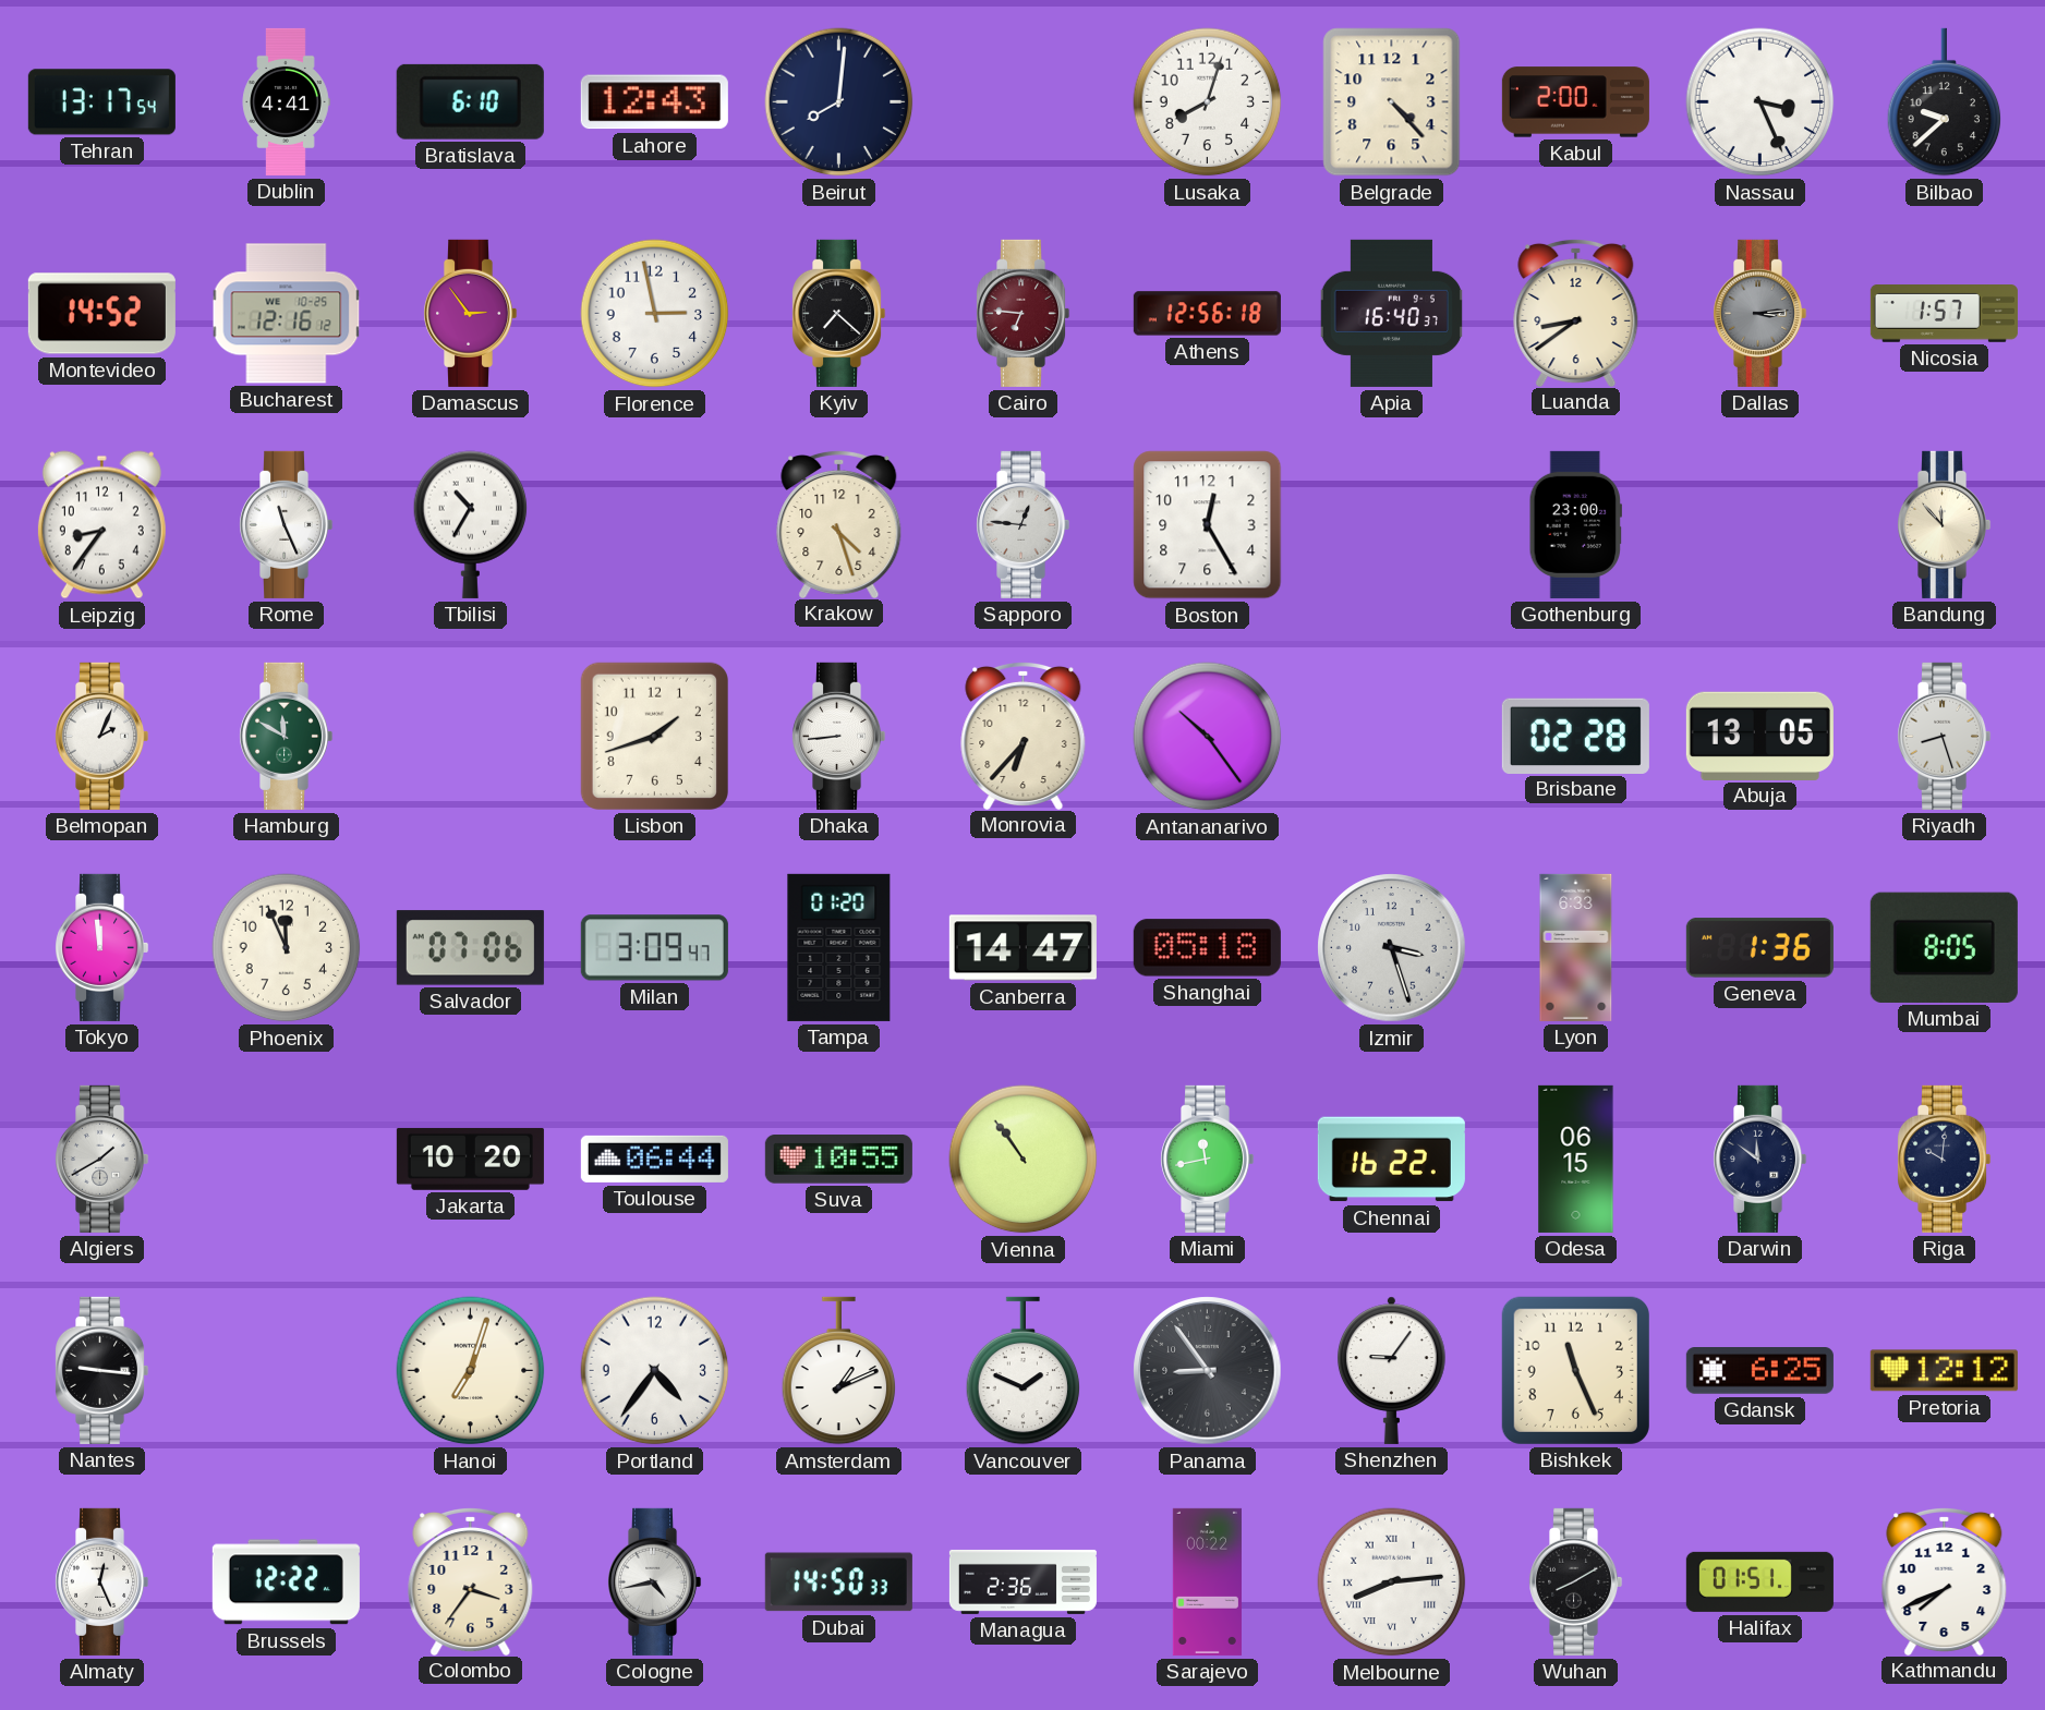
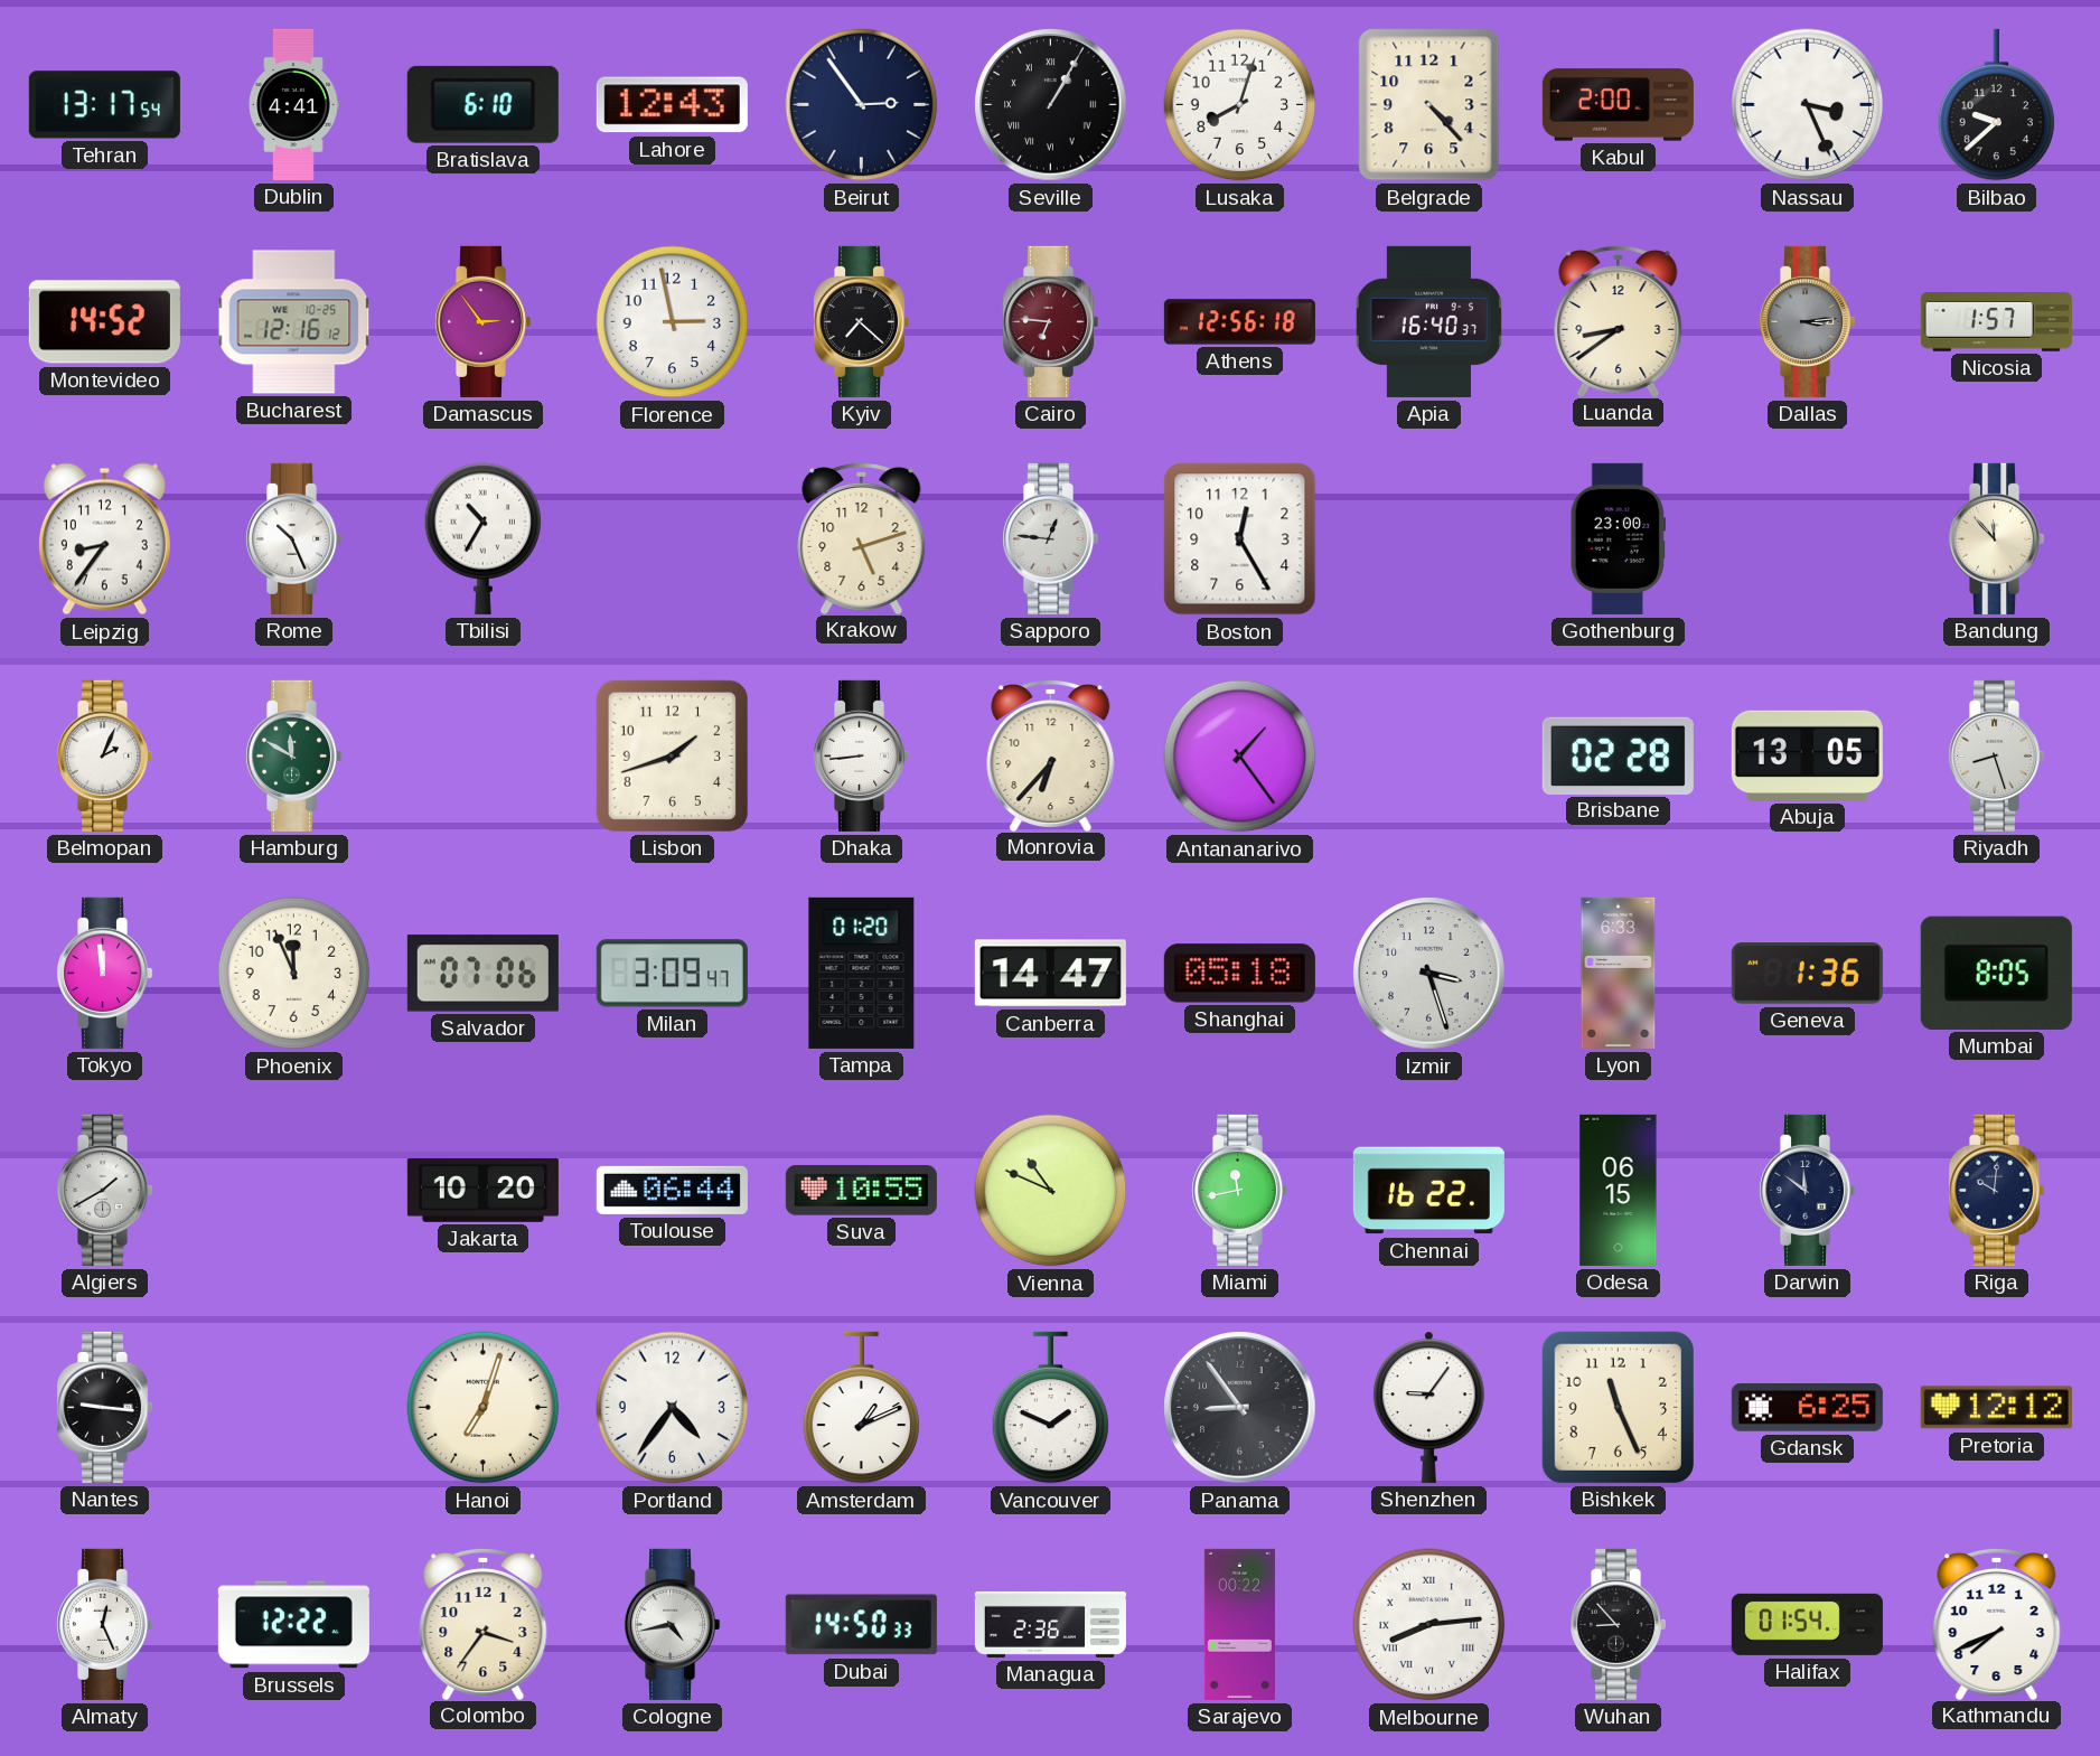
Beirut: 8:01 -> 2:54
Seville: none -> 1:05
Rome: 11:26 -> 10:26
Krakow: 4:27 -> 5:12
Antananarivo: 10:24 -> 1:24
Vienna: 10:54 -> 10:49
Wuhan: 8:10 -> 8:53
Halifax: 01:51 -> 01:54
